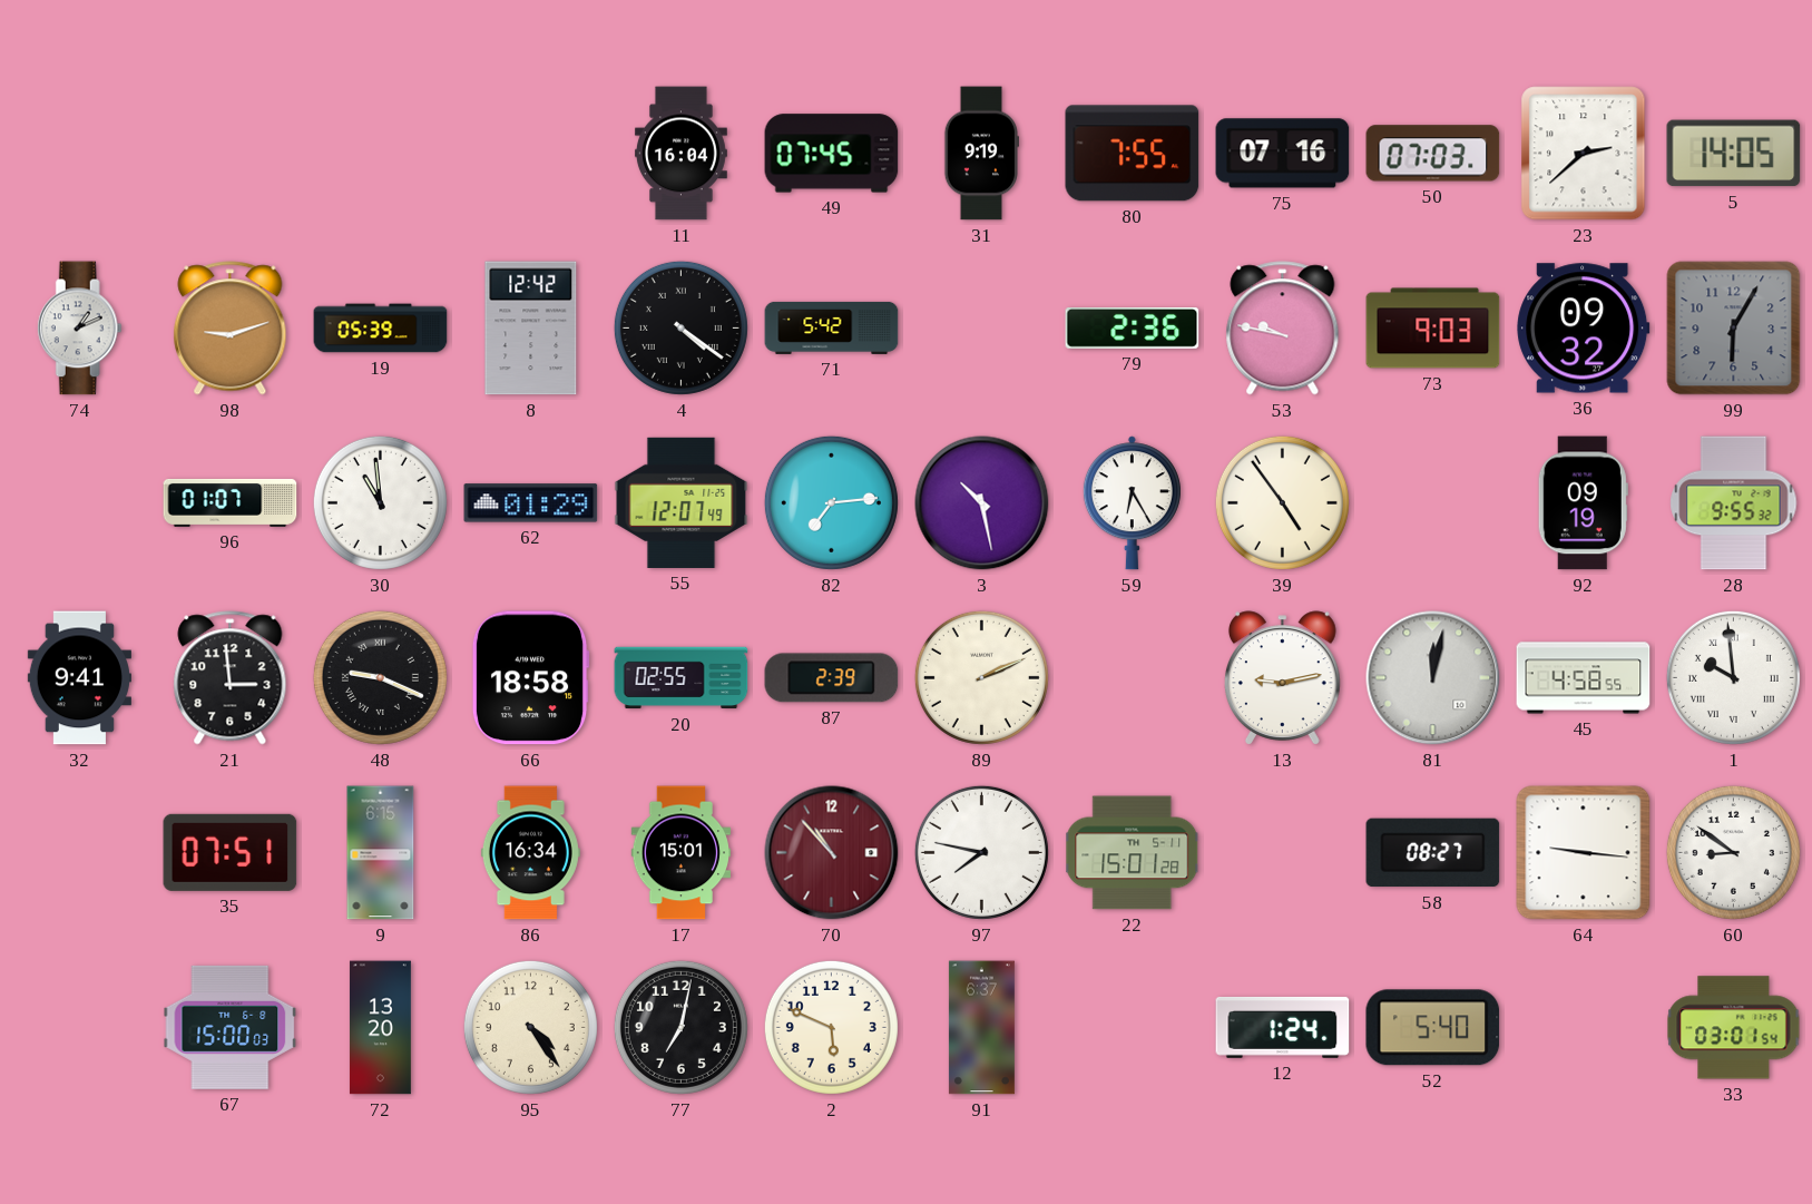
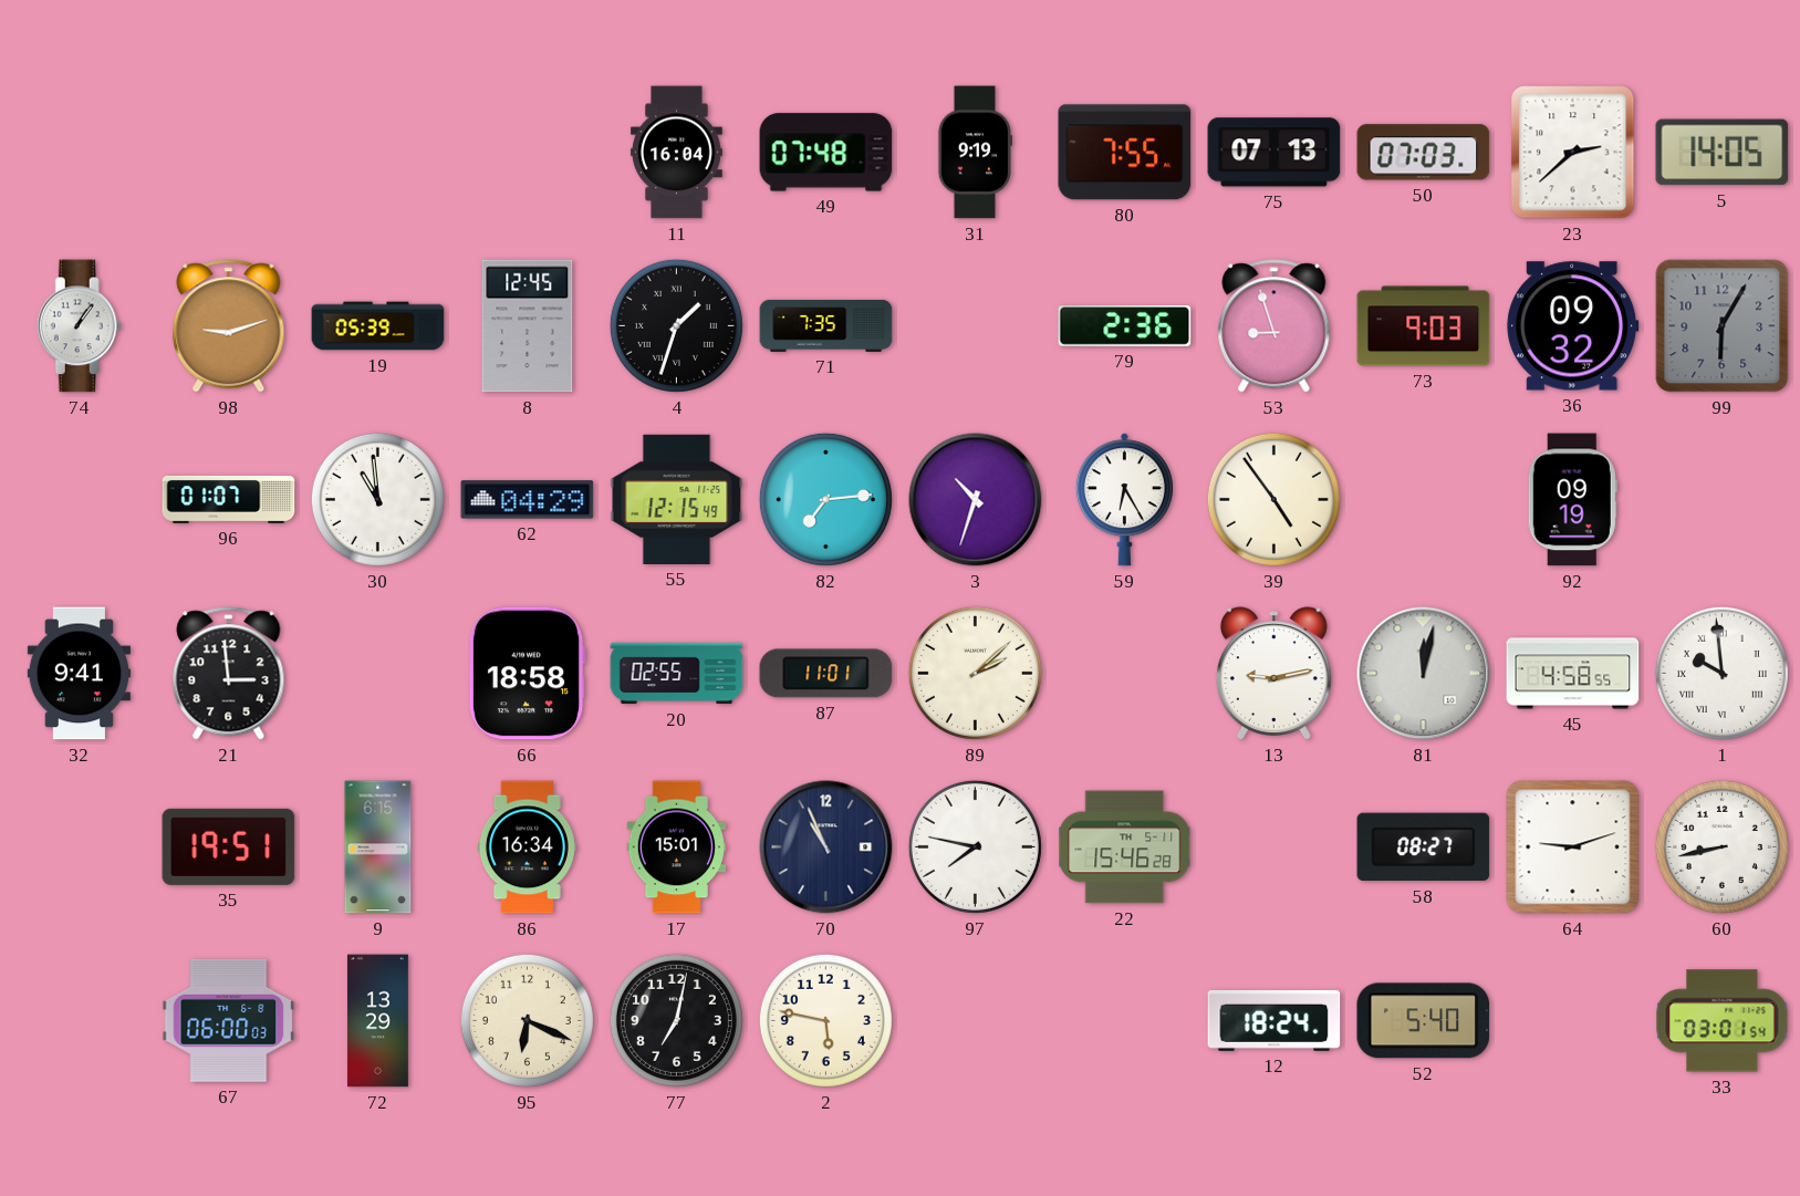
49: 07:45 -> 07:48
75: 07:16 -> 07:13
74: 1:11 -> 1:06
8: 12:42 -> 12:45
4: 4:21 -> 1:33
71: 5:42 -> 7:35
53: 9:47 -> 8:57
62: 01:29 -> 04:29
55: 12:07 -> 12:15
3: 10:28 -> 10:33
28: 9:55 -> none
48: 9:19 -> none
87: 2:39 -> 11:01
89: 2:11 -> 2:08
35: 07:51 -> 19:51
70: 10:53 -> 10:56
70 dial: burgundy -> navy
22: 15:01 -> 15:46
64: 9:16 -> 9:12
60: 8:51 -> 8:43
67: 15:00 -> 06:00
72: 13:20 -> 13:29
95: 4:24 -> 6:19
2: 5:49 -> 5:47
91: 6:37 -> none
12: 1:24 -> 18:24
